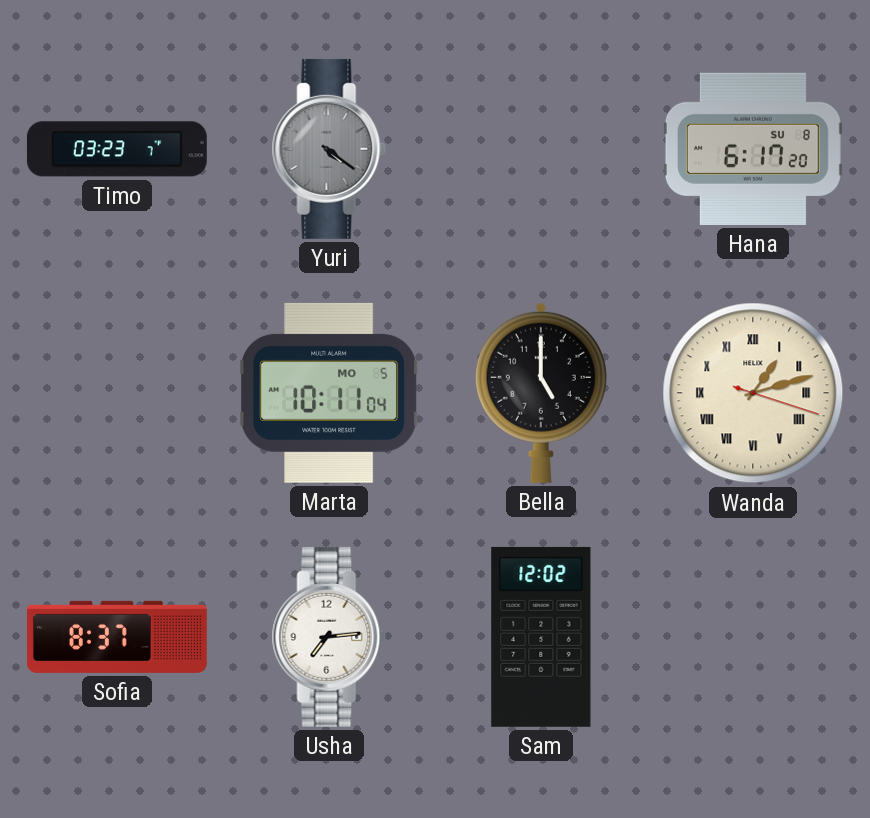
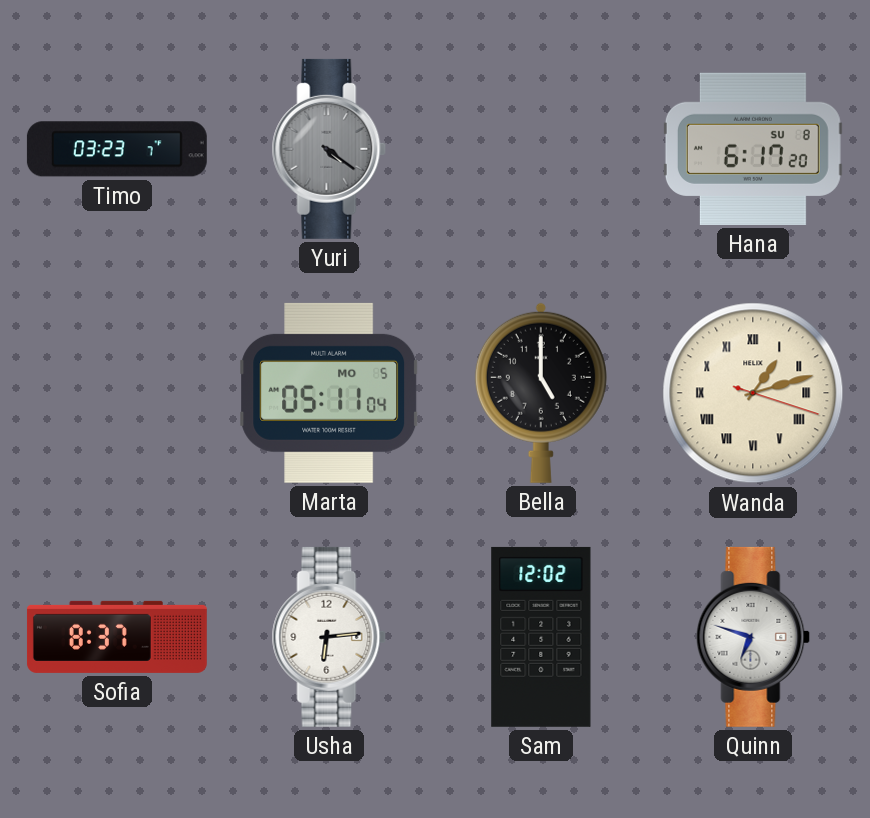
Marta: 10:11 -> 05:11
Usha: 7:14 -> 6:14
Quinn: none -> 6:48
